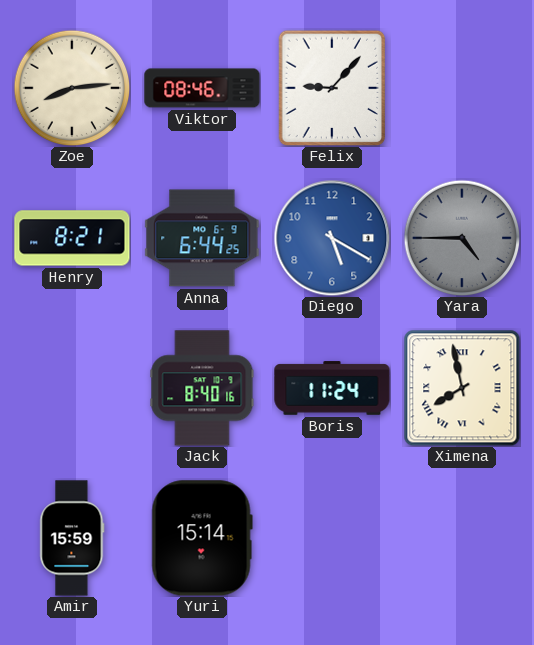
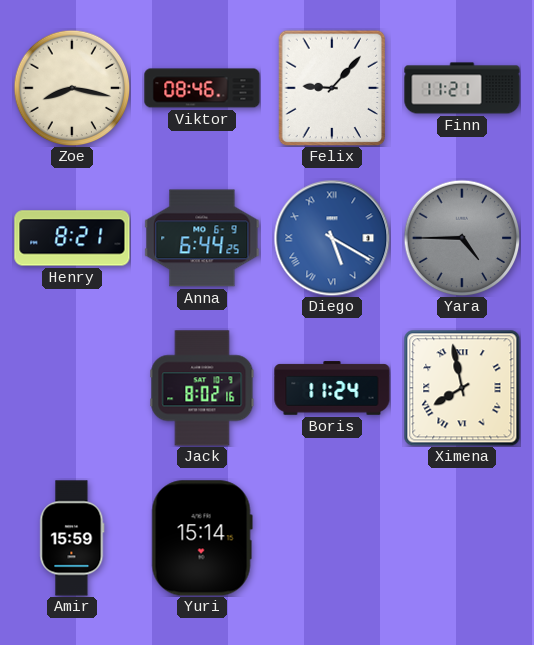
Zoe: 8:14 -> 8:17
Finn: none -> 11:21
Diego numerals: Arabic -> Roman
Jack: 8:40 -> 8:02
